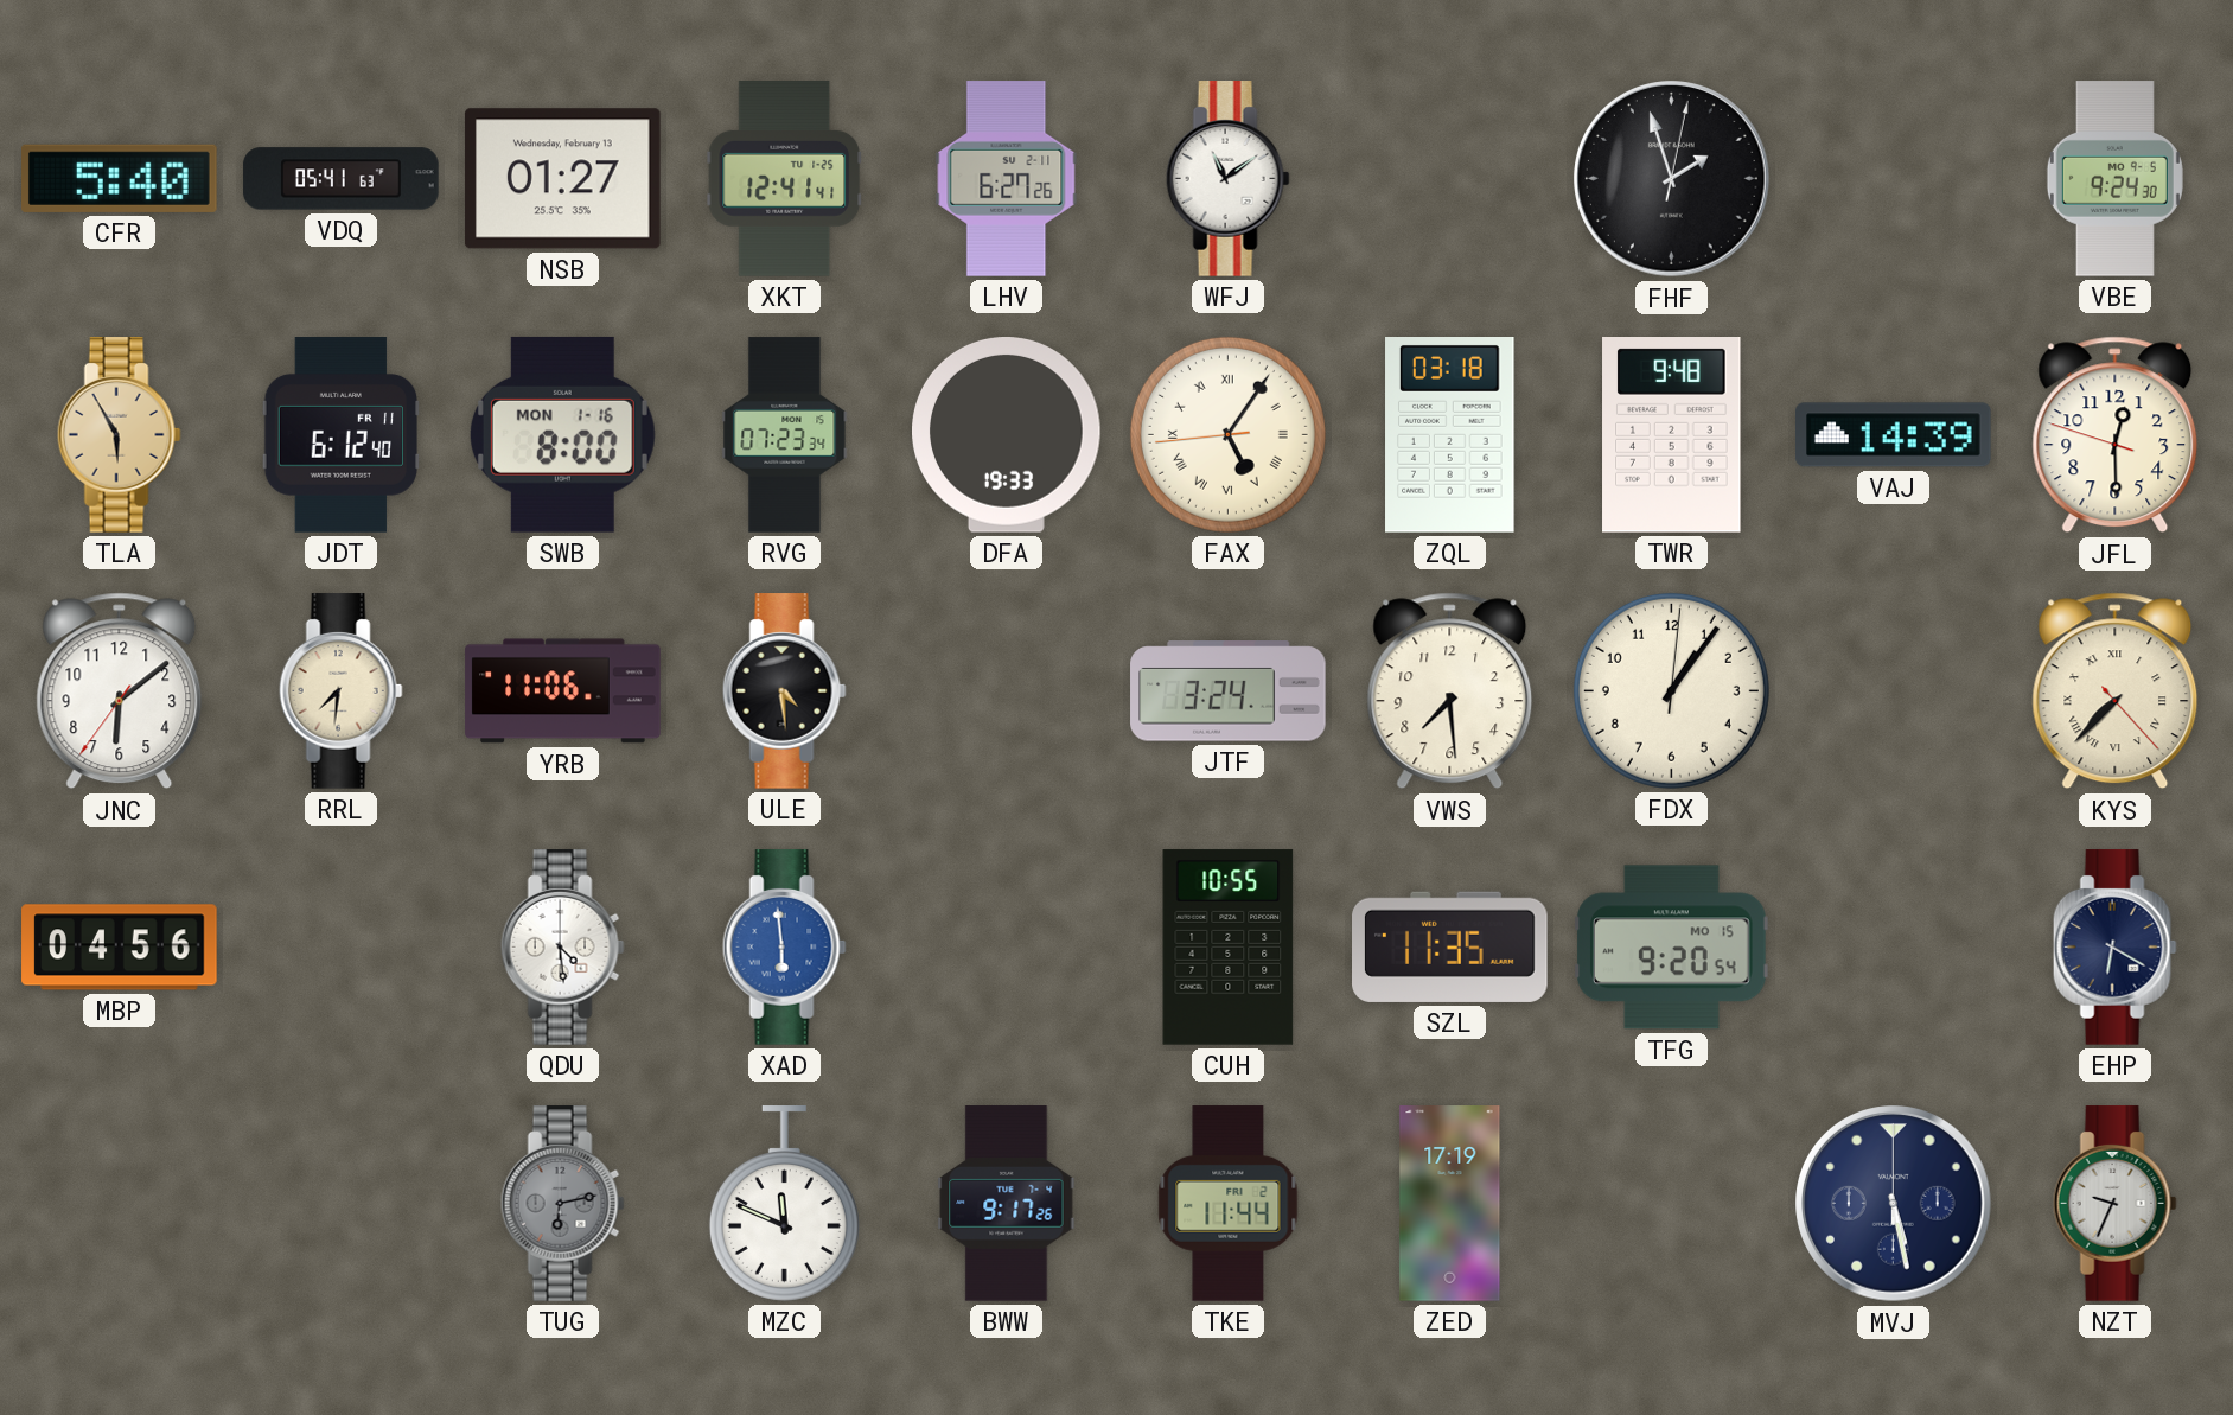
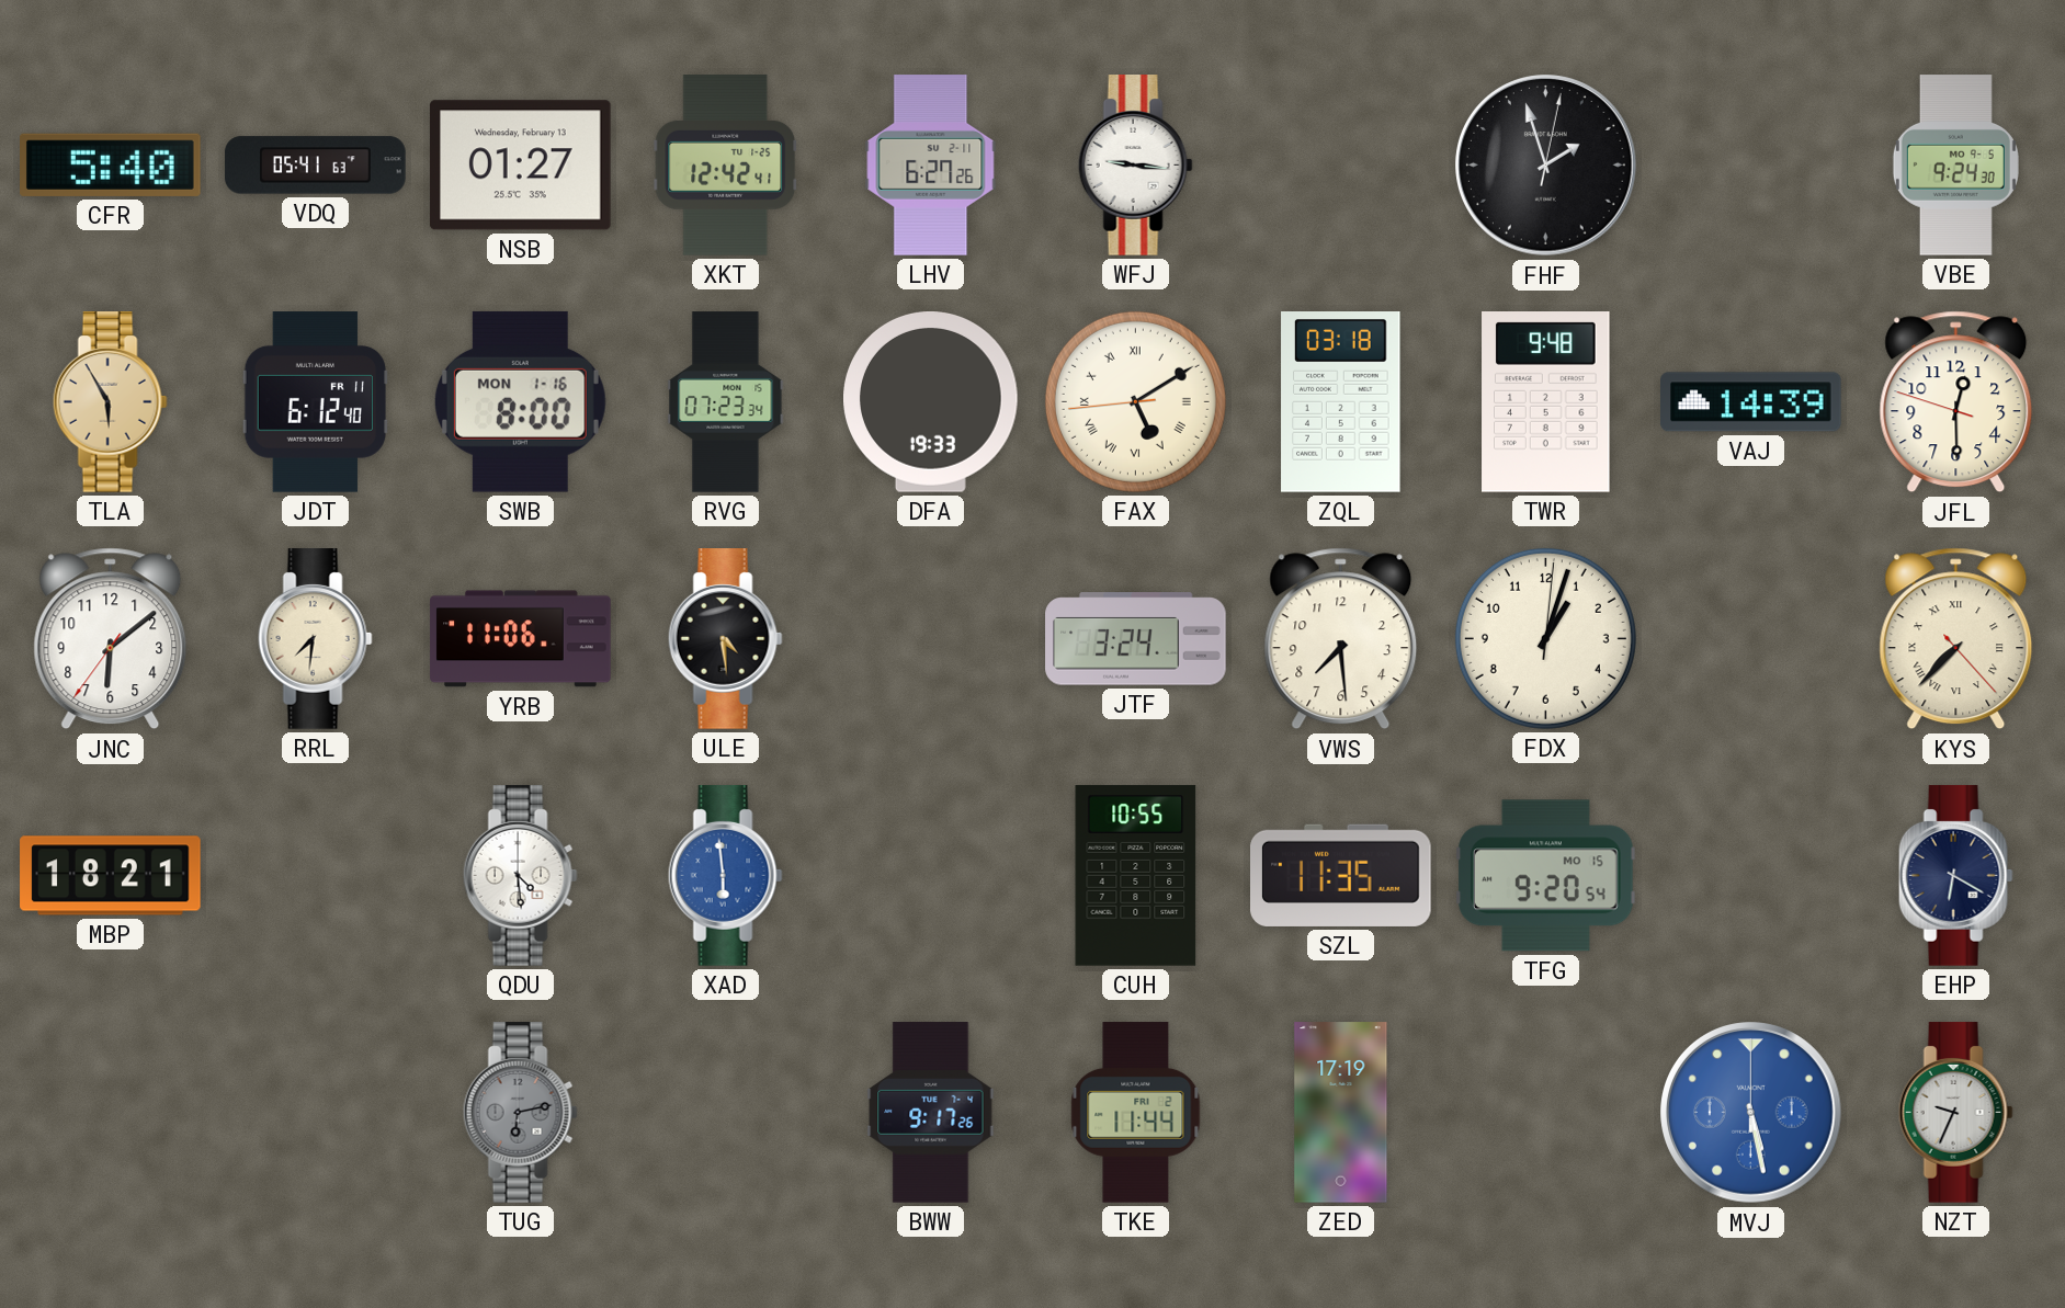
XKT: 12:41 -> 12:42
WFJ: 11:09 -> 9:16
FAX: 5:05 -> 5:09
FDX: 1:06 -> 1:03
MBP: 04:56 -> 18:21
MZC: 11:49 -> none
MVJ dial: navy -> blue
